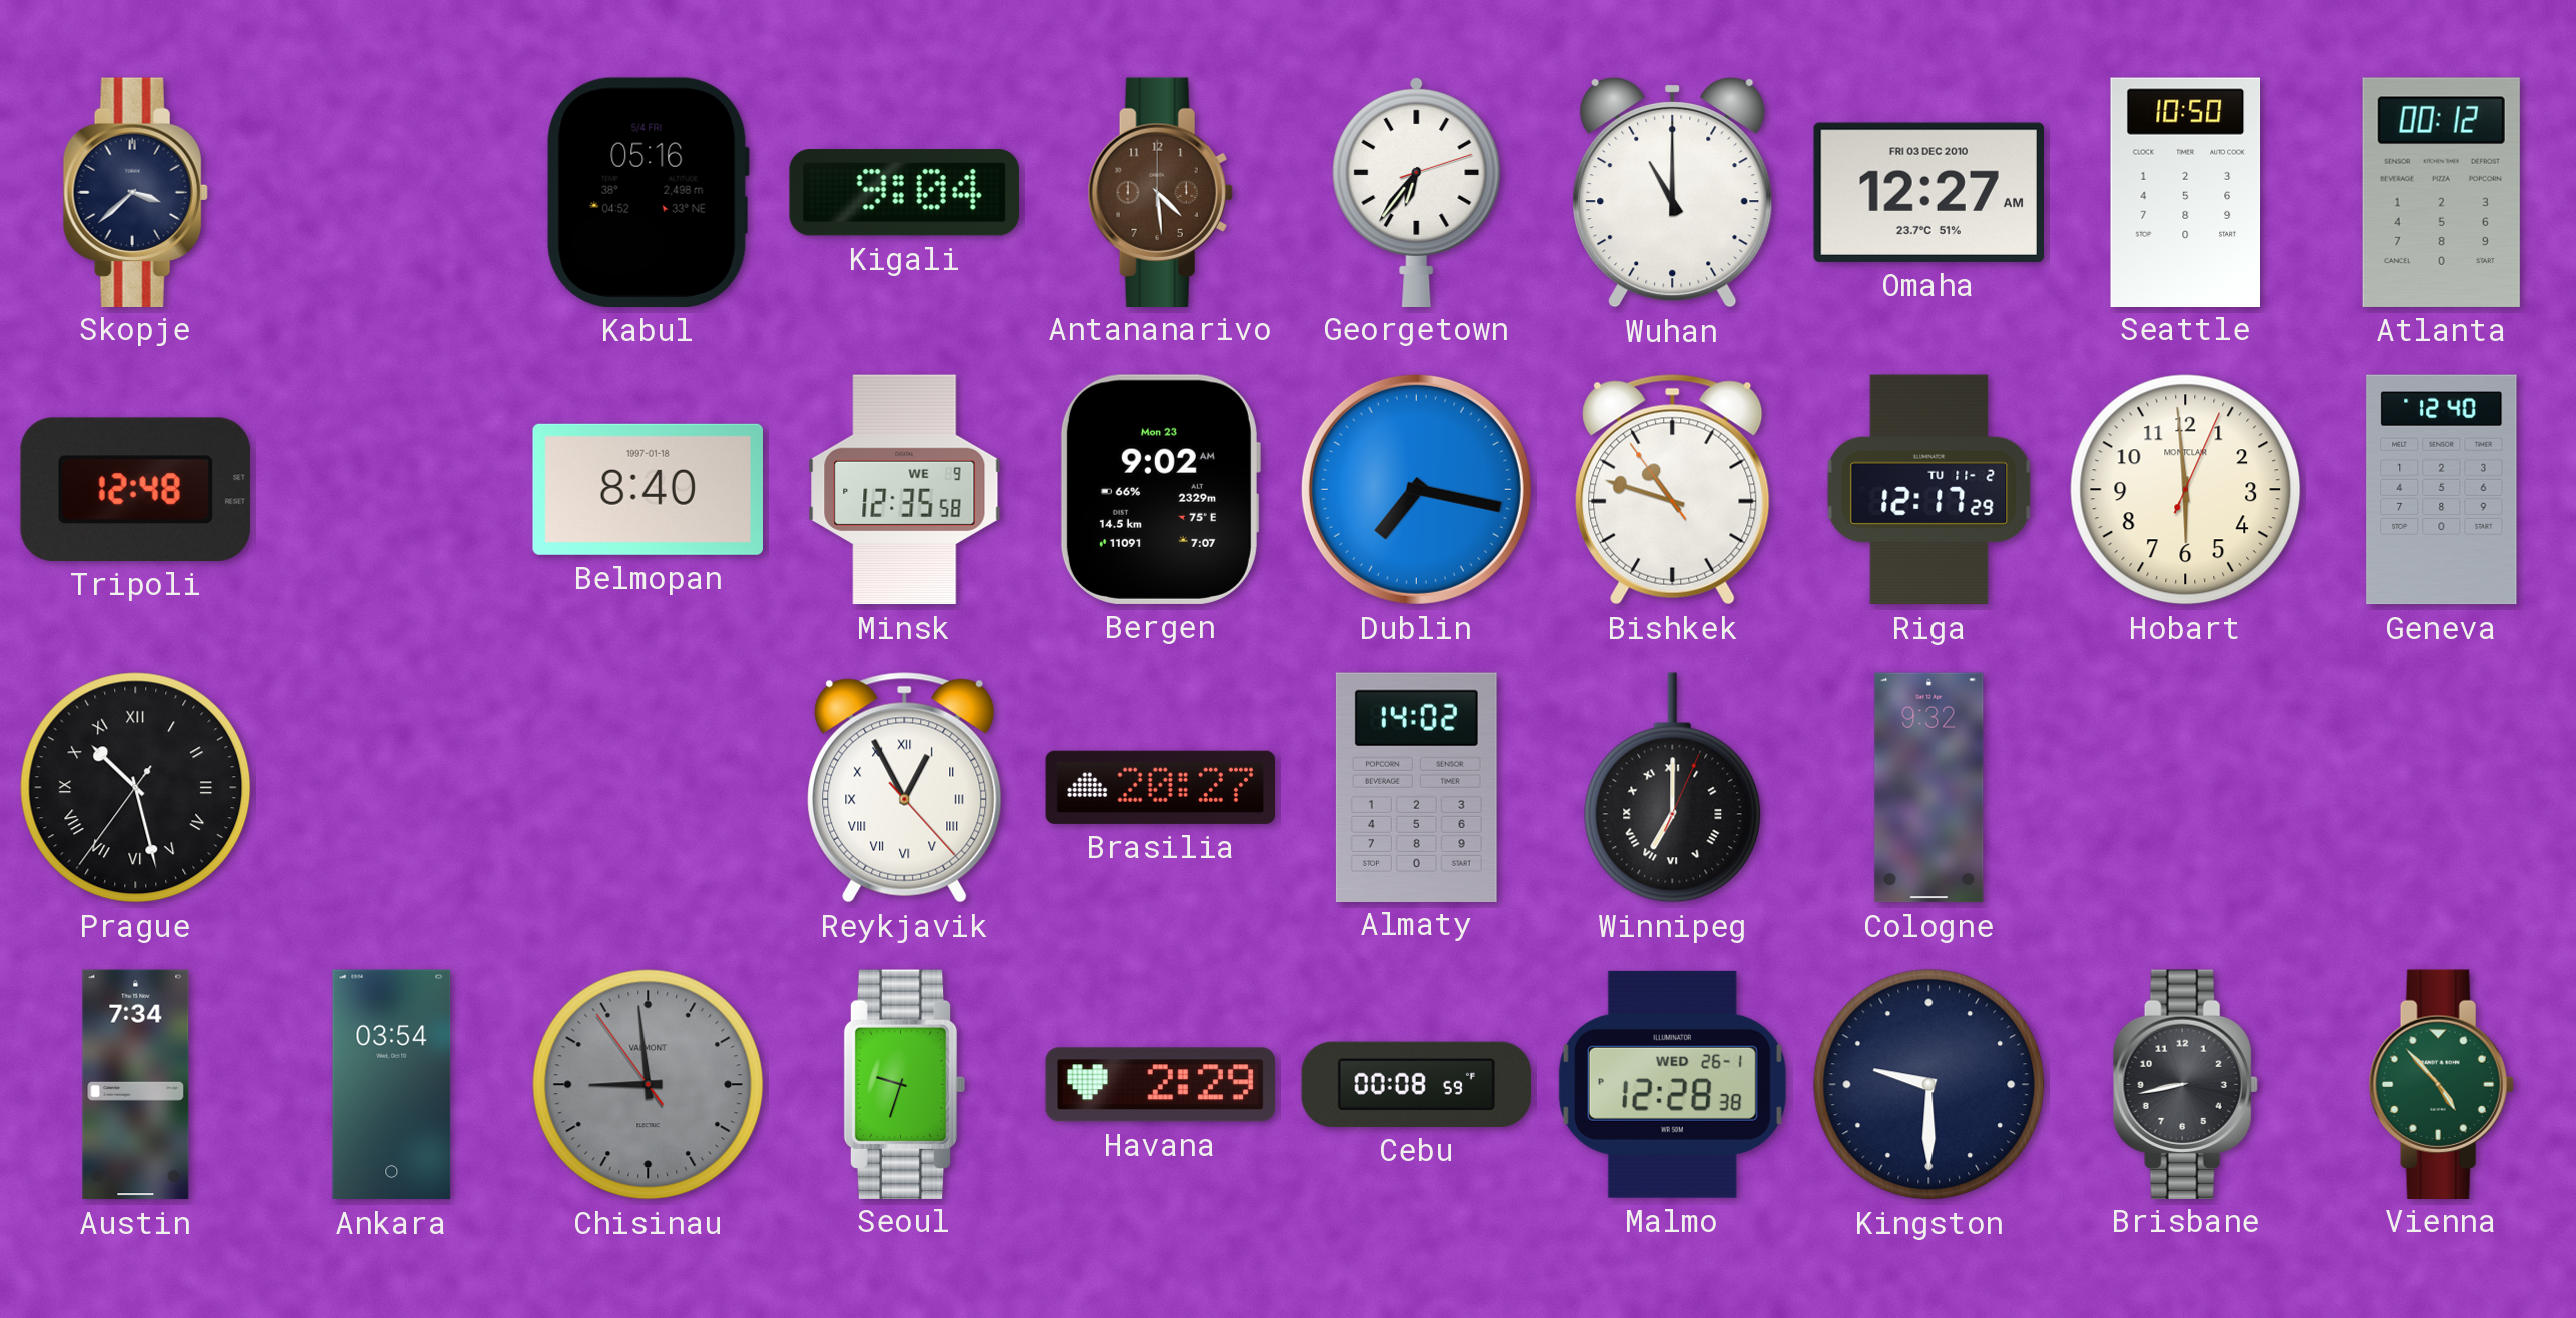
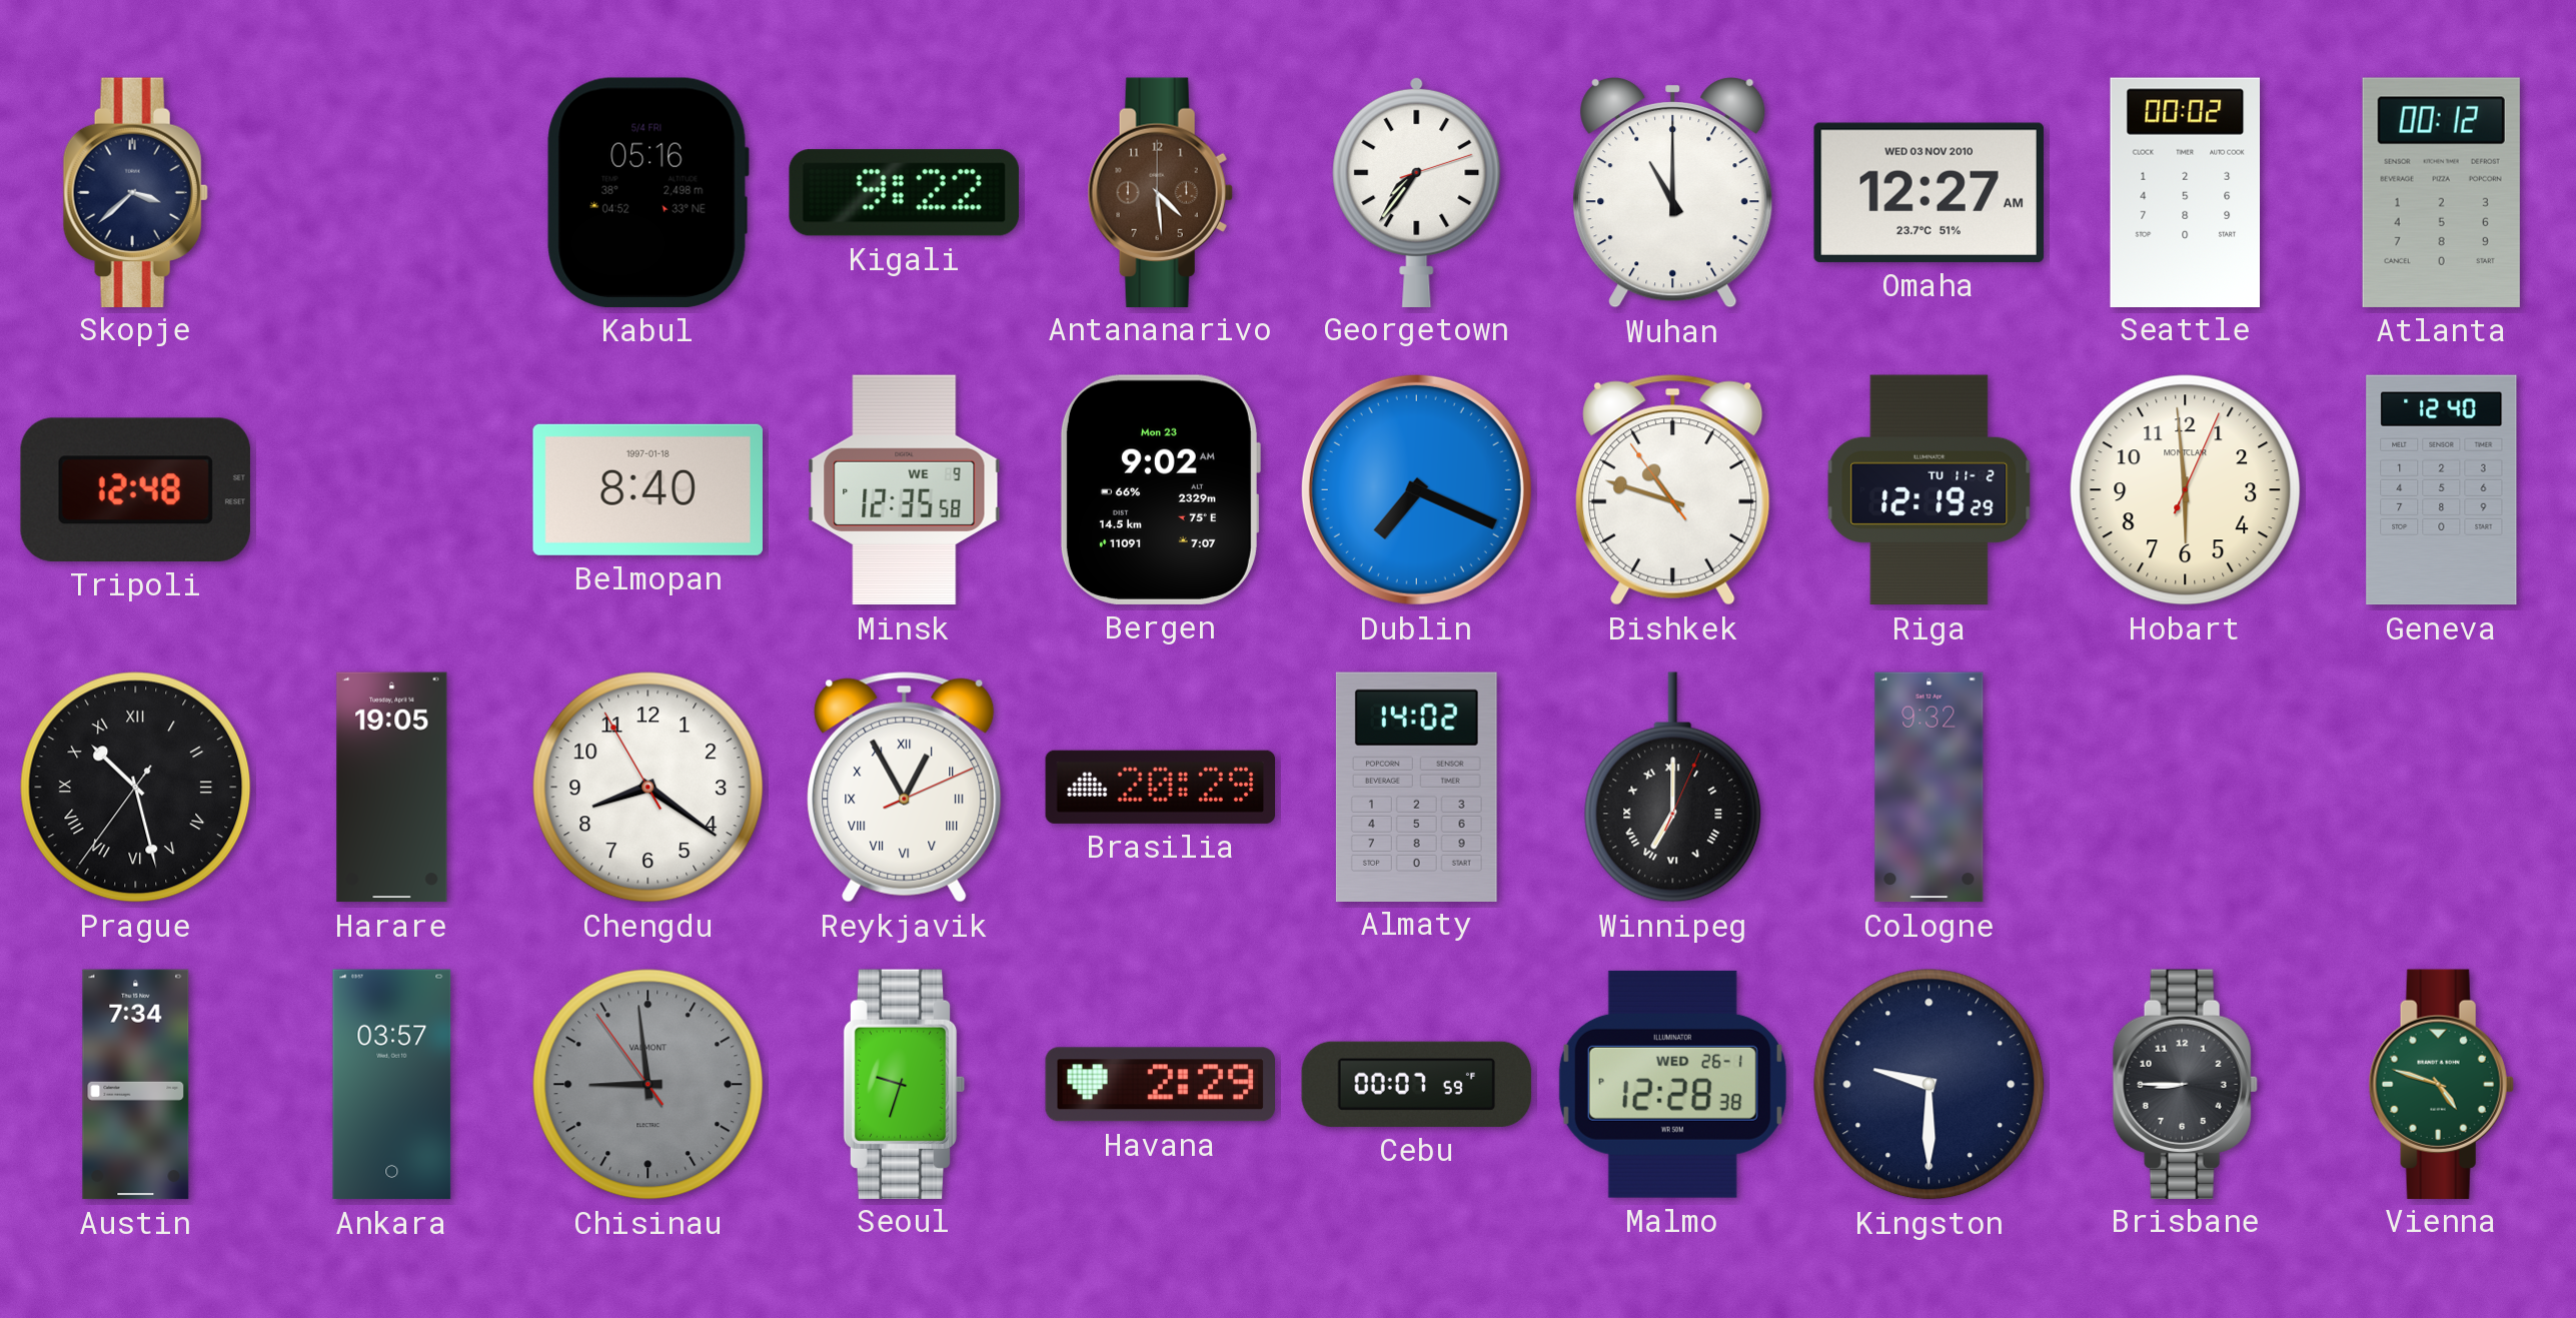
Kigali: 9:04 -> 9:22
Georgetown: 6:36 -> 7:36
Omaha date: FRI 03 DEC 2010 -> WED 03 NOV 2010
Seattle: 10:50 -> 00:02
Dublin: 7:17 -> 7:19
Riga: 12:17 -> 12:19
Harare: none -> 19:05
Chengdu: none -> 8:20
Reykjavik: 12:55:23 -> 12:55:11
Brasilia: 20:27 -> 20:29
Ankara: 03:54 -> 03:57
Cebu: 00:08 -> 00:07
Brisbane: 8:43 -> 8:45
Vienna: 4:53 -> 4:48
